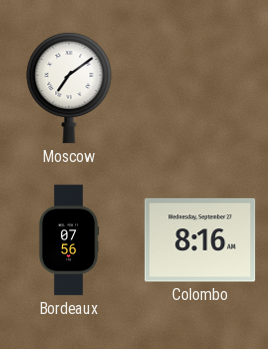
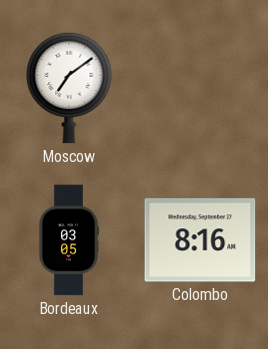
Bordeaux: 07:56 -> 03:05
